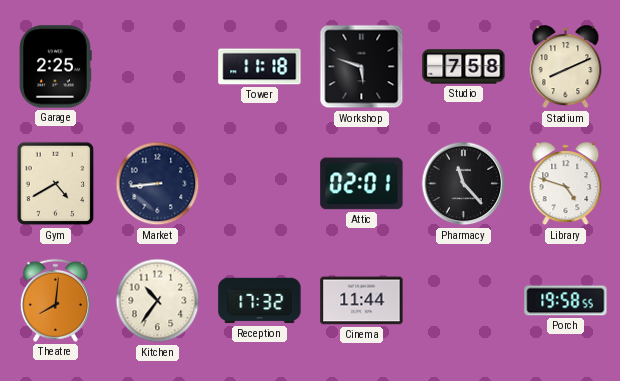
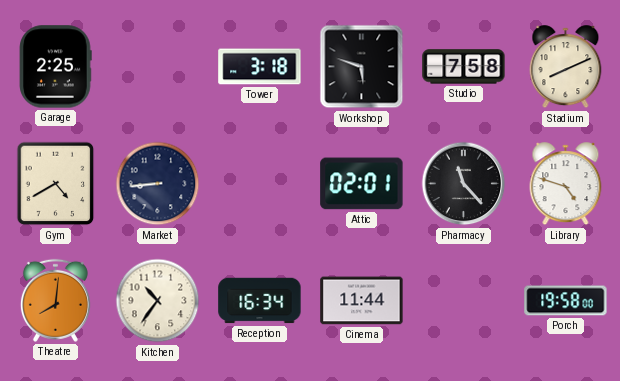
Tower: 11:18 -> 3:18
Reception: 17:32 -> 16:34
Porch: 19:58:55 -> 19:58:00
